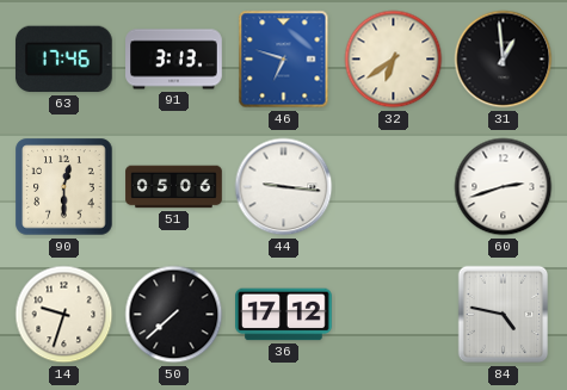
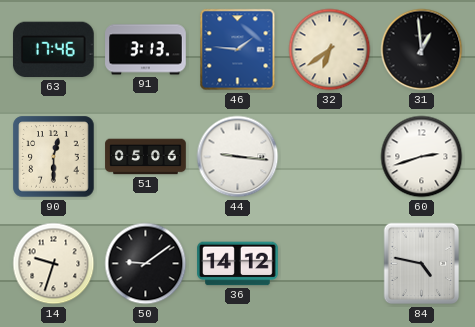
46: 6:48 -> 1:46
50: 7:38 -> 9:09
36: 17:12 -> 14:12
